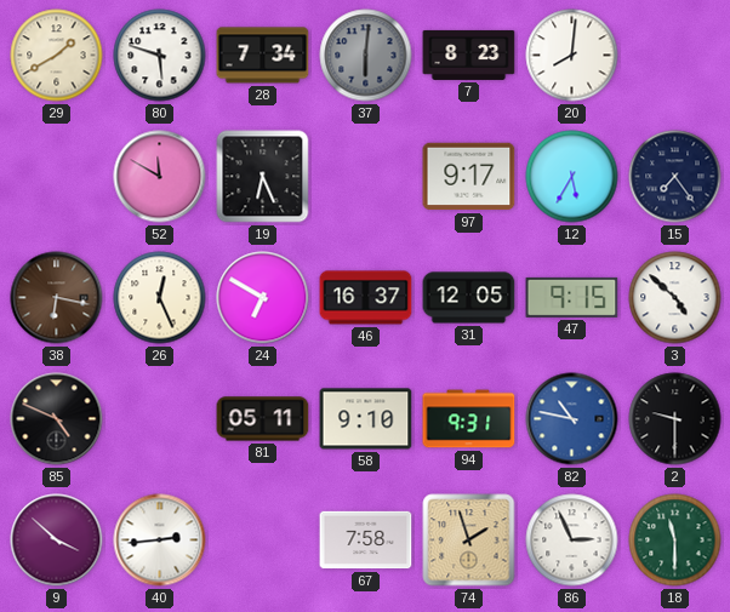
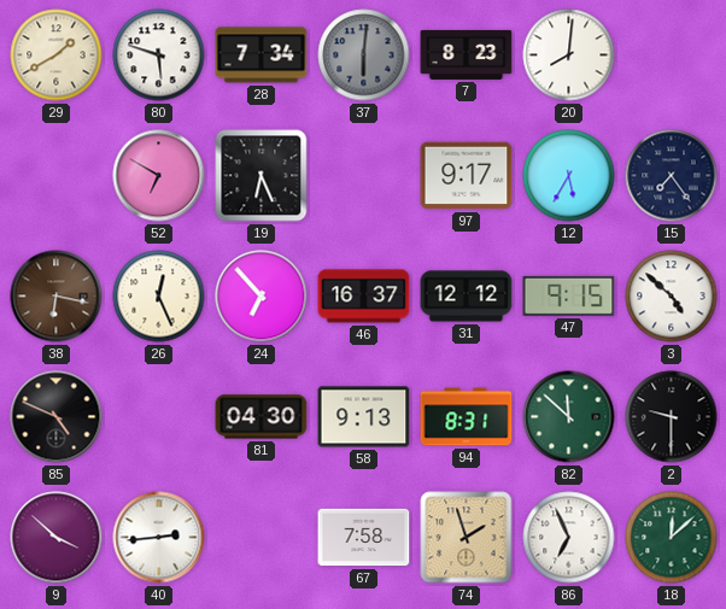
52: 11:50 -> 6:50
24: 6:50 -> 6:53
31: 12:05 -> 12:12
81: 05:11 -> 04:30
58: 9:10 -> 9:13
94: 9:31 -> 8:31
82: 10:47 -> 11:52
82 dial: blue -> green
86: 2:56 -> 6:56
18: 11:30 -> 12:08
